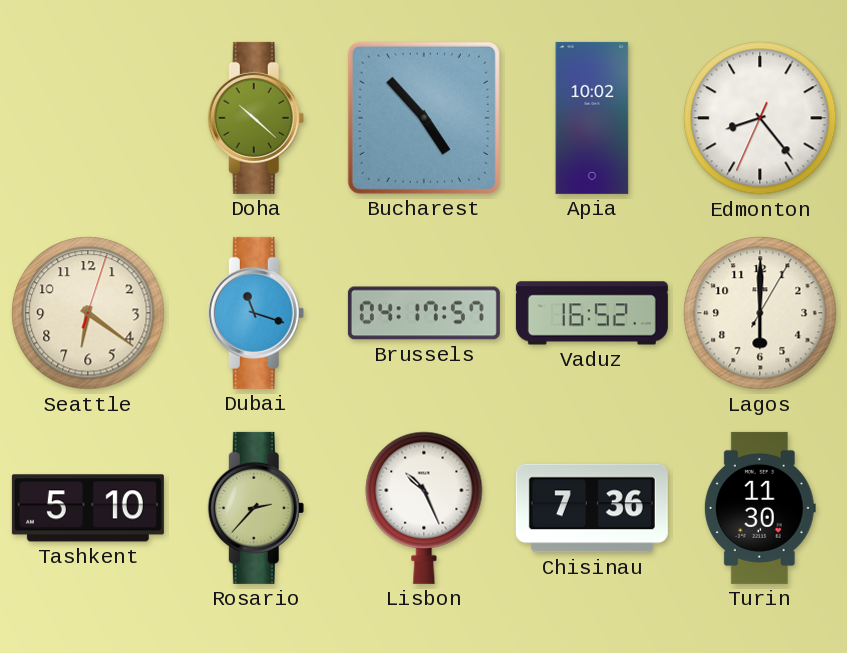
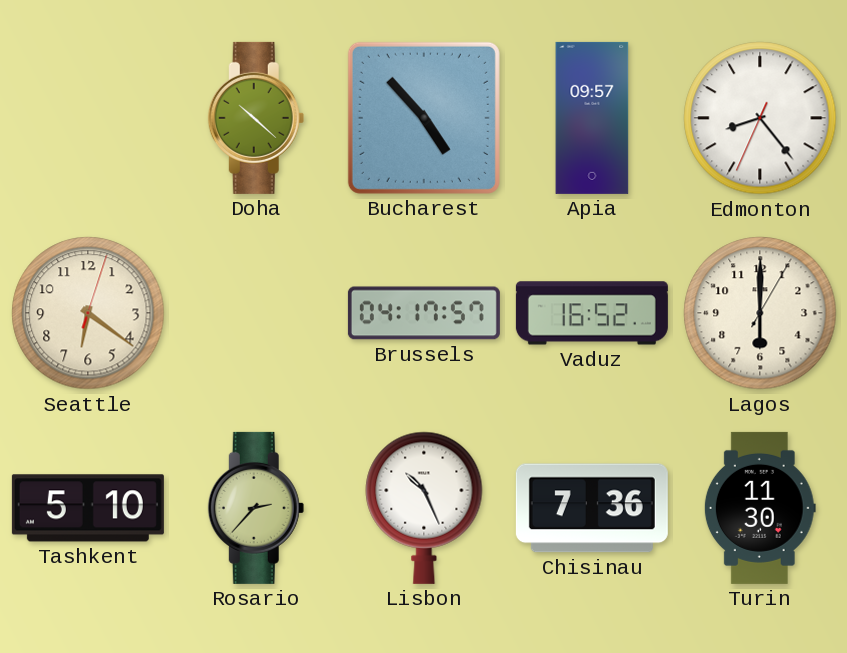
Apia: 10:02 -> 09:57
Dubai: 11:18 -> none
